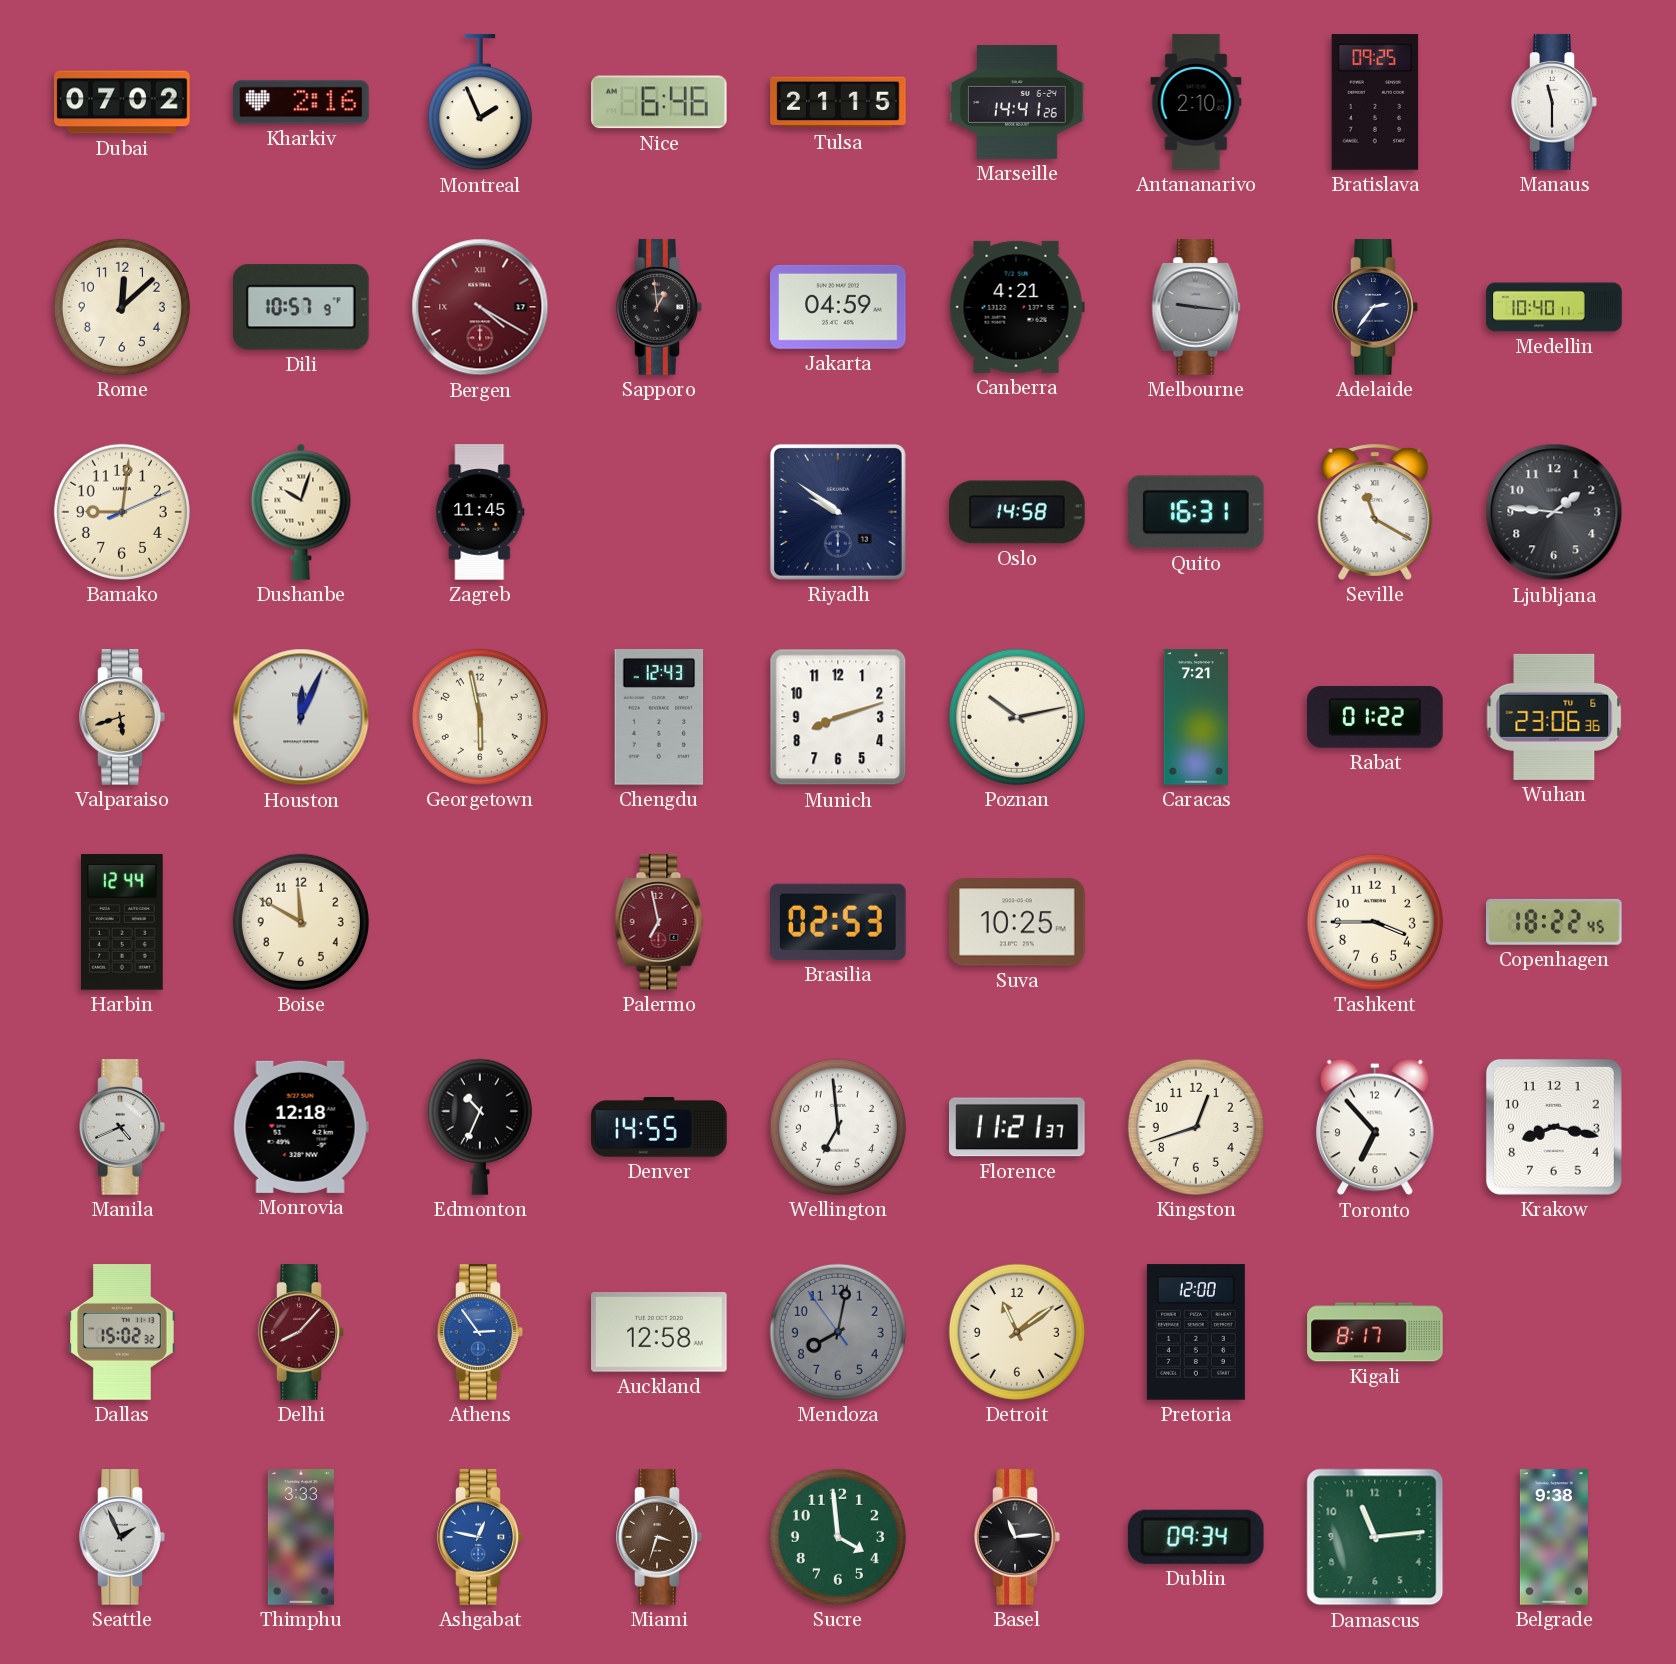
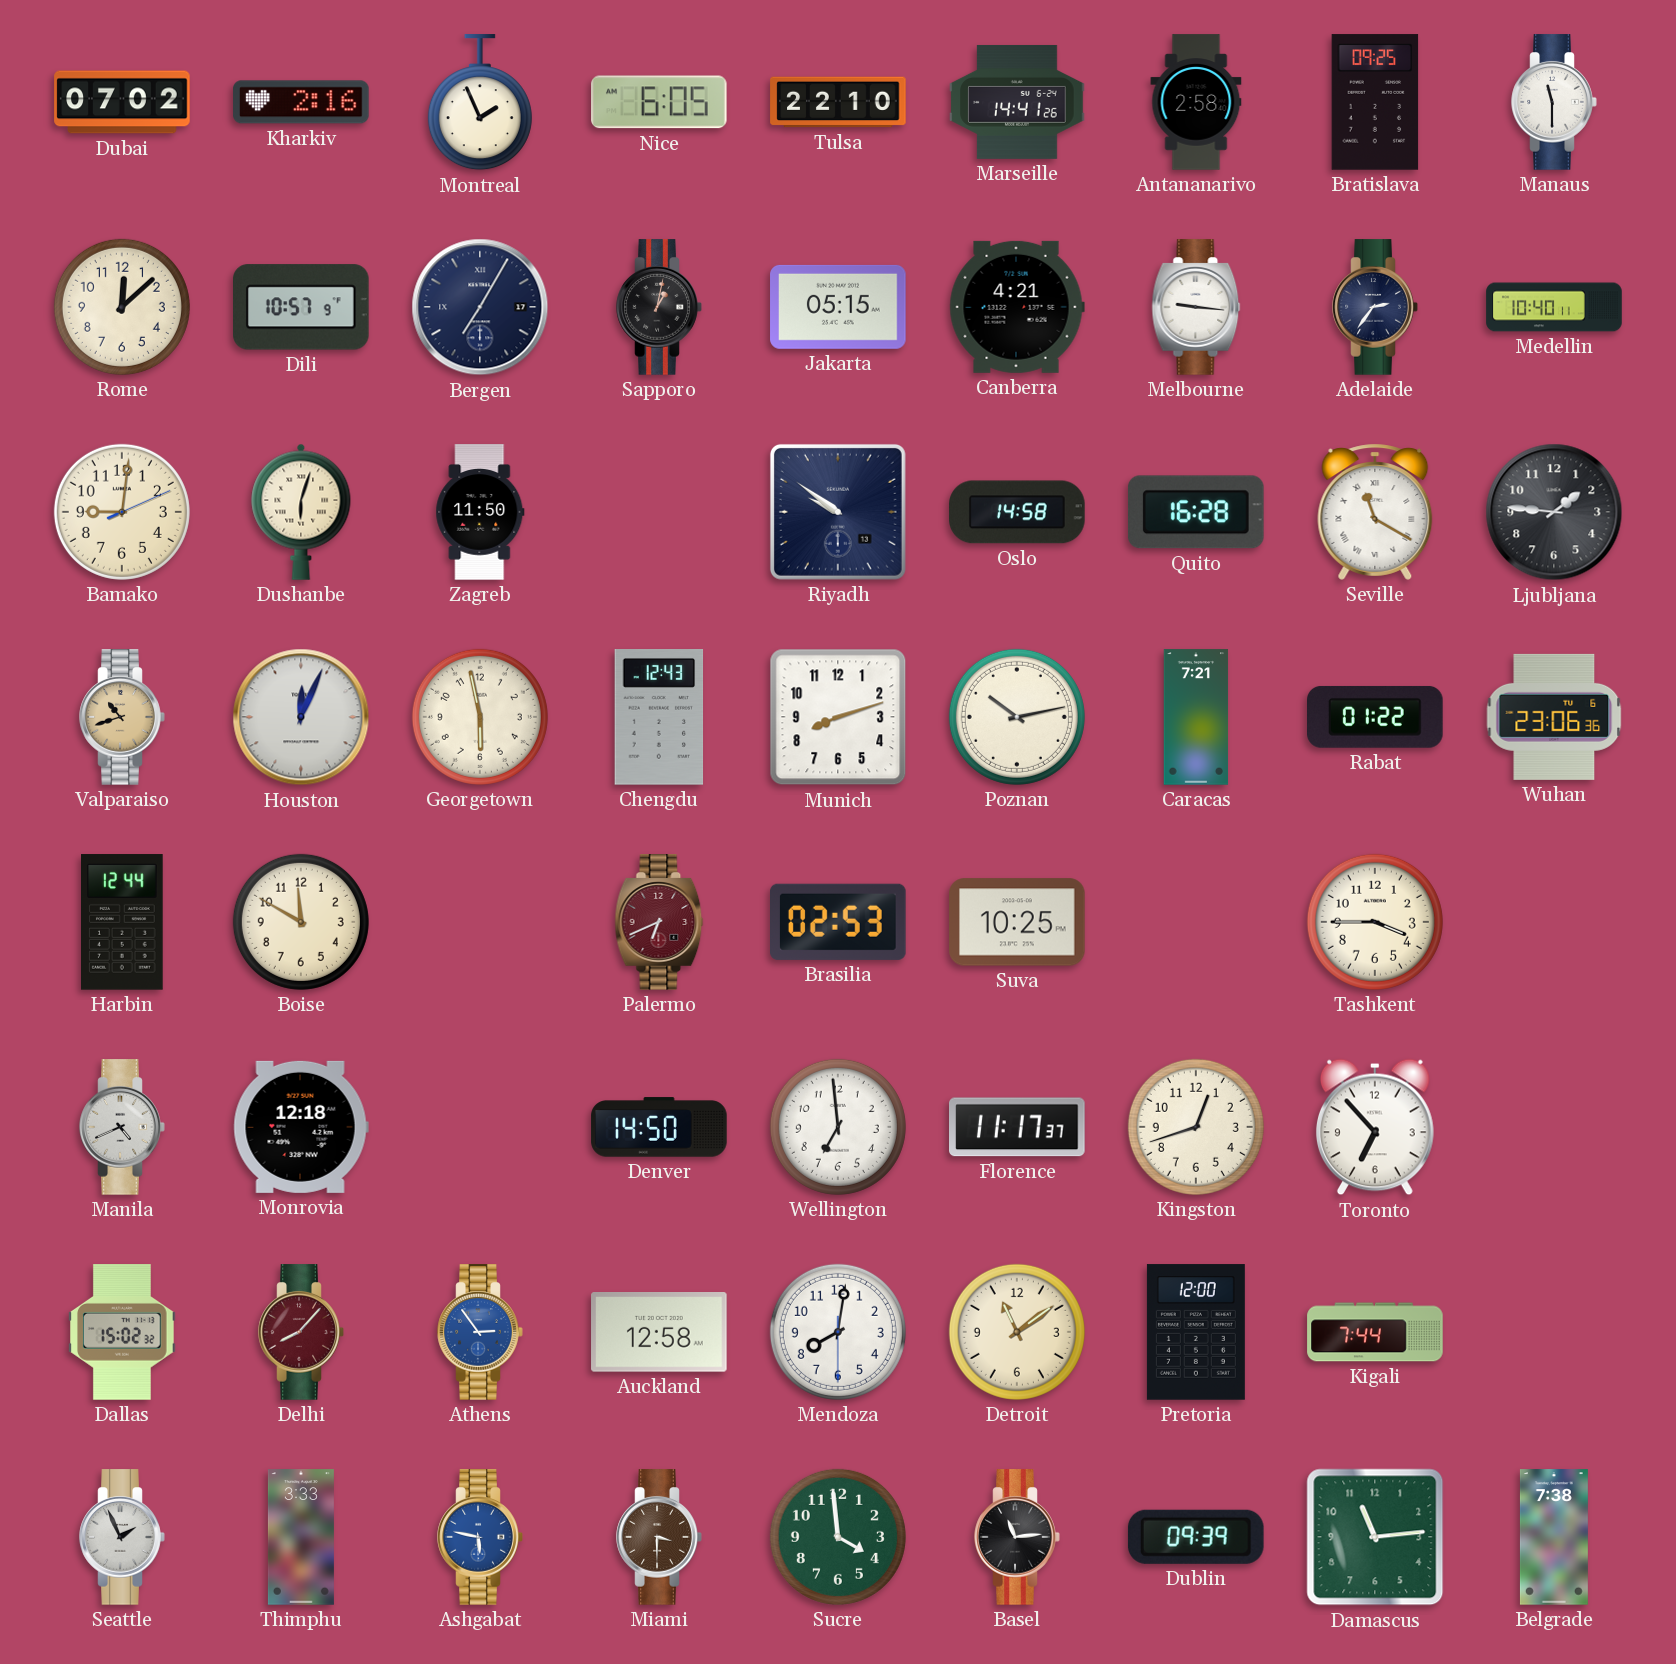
Nice: 6:46 -> 6:05
Tulsa: 21:15 -> 22:10
Antananarivo: 2:10 -> 2:58
Bergen: 4:20 -> 7:05
Bergen dial: burgundy -> navy
Sapporo: 12:59 -> 1:02
Jakarta: 04:59 -> 05:15
Melbourne dial: grey -> white
Dushanbe: 10:03 -> 6:03
Zagreb: 11:45 -> 11:50
Quito: 16:31 -> 16:28
Valparaiso: 5:42 -> 10:42
Palermo: 6:58 -> 6:41
Copenhagen: 18:22 -> none
Edmonton: 10:34 -> none
Denver: 14:55 -> 14:50
Florence: 11:21 -> 11:17
Krakow: 8:17 -> none
Mendoza: 8:01:54 -> 8:01:30
Mendoza dial: grey -> white
Kigali: 8:17 -> 7:44
Ashgabat: 12:47 -> 5:47
Miami: 3:33 -> 3:30
Dublin: 09:34 -> 09:39
Belgrade: 9:38 -> 7:38
